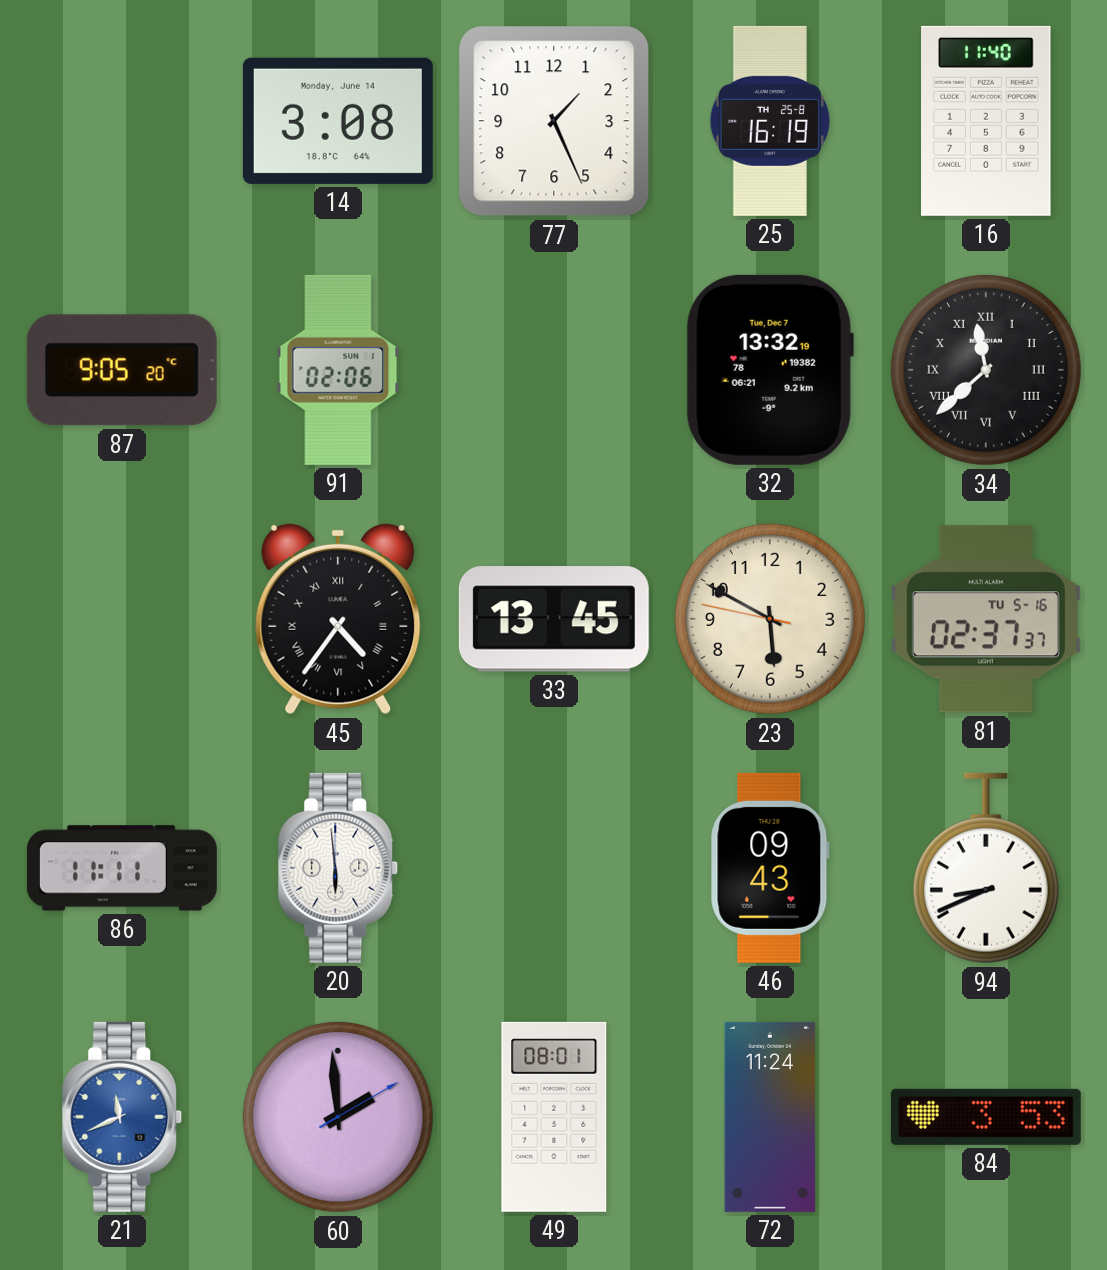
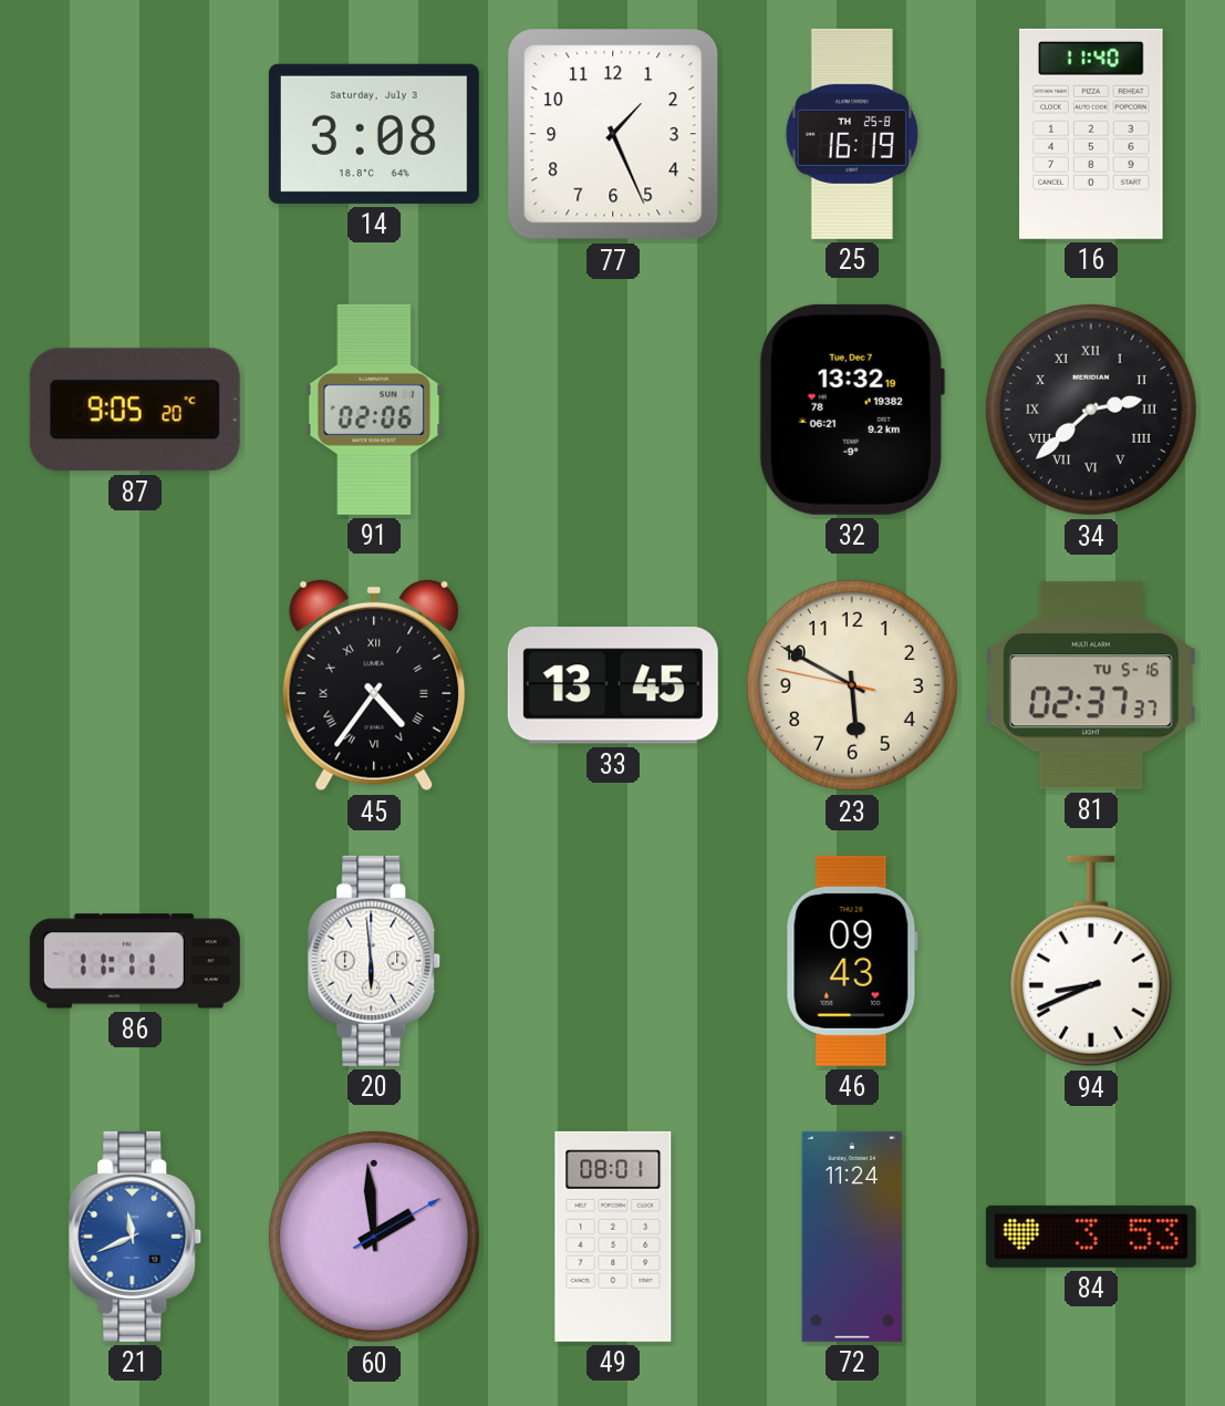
14 date: Monday, June 14 -> Saturday, July 3
34: 11:38 -> 2:38
